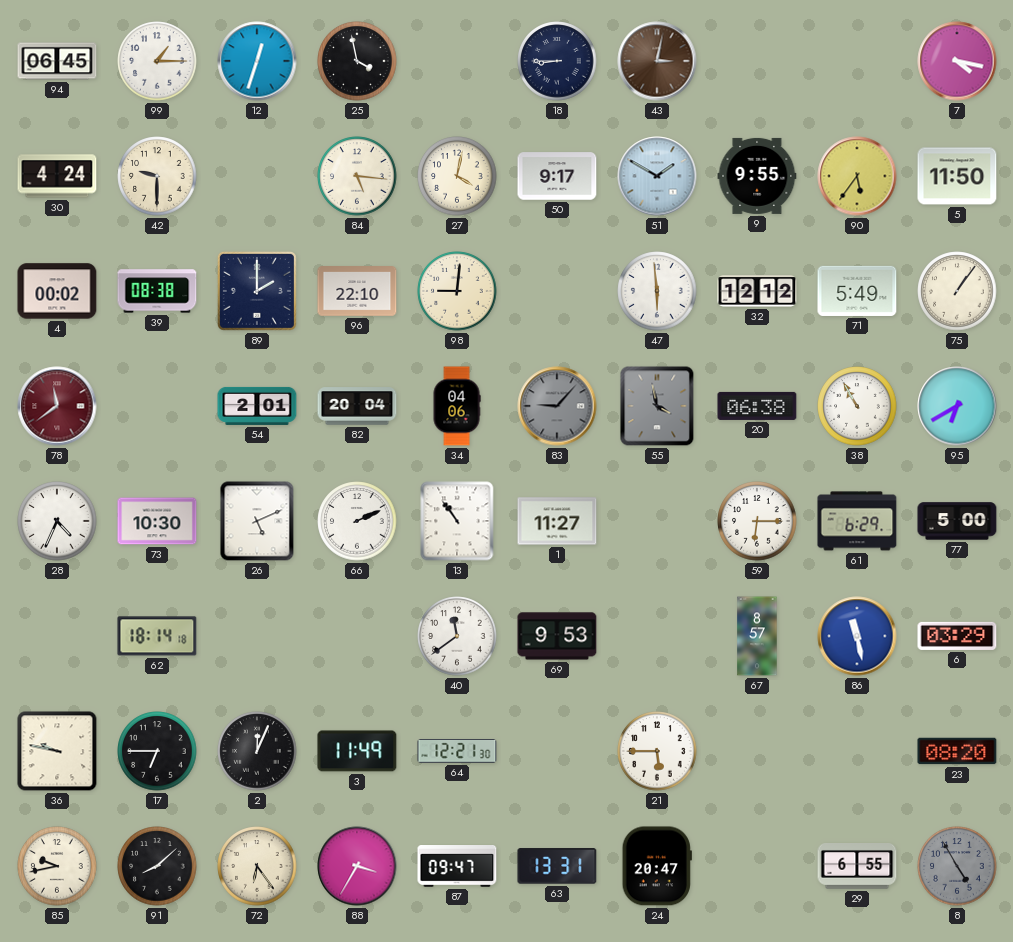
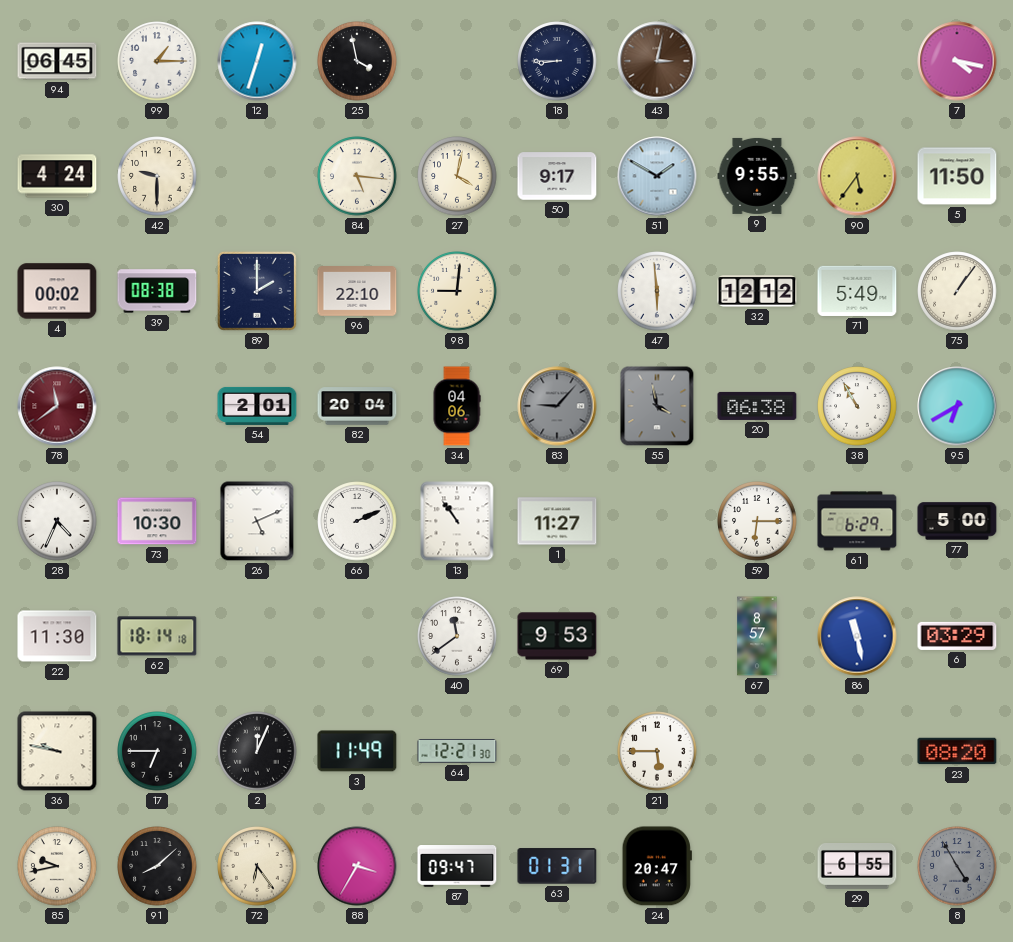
22: none -> 11:30
63: 13:31 -> 01:31
